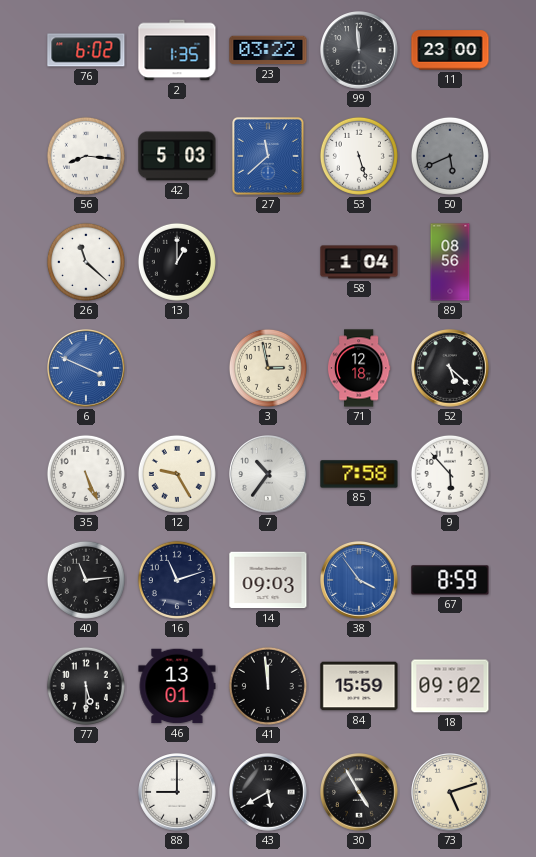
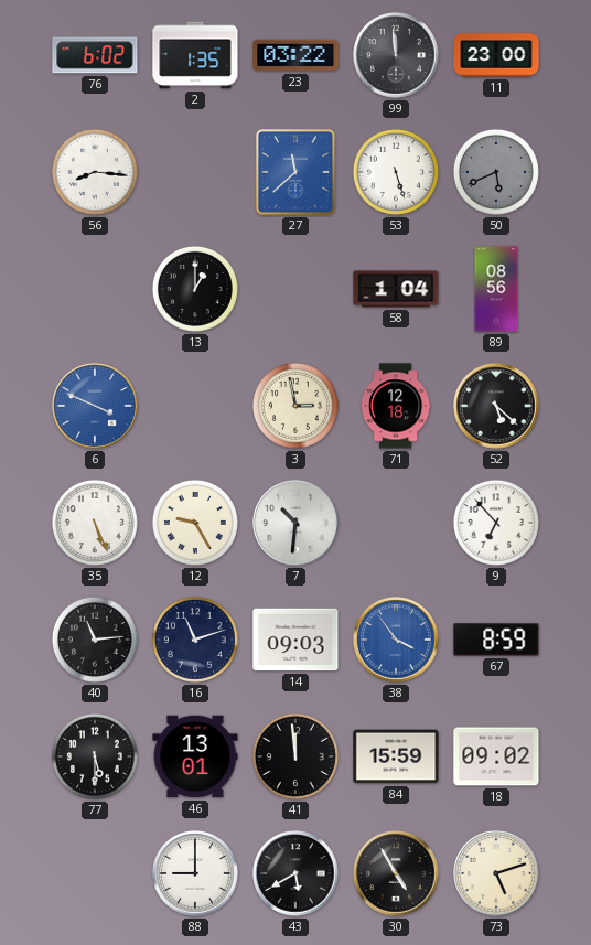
42: 5:03 -> none
26: 11:22 -> none
7: 10:36 -> 10:31
85: 7:58 -> none
9: 5:53 -> 6:53
